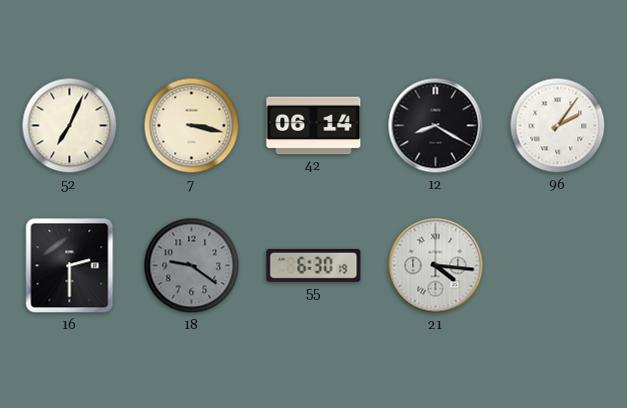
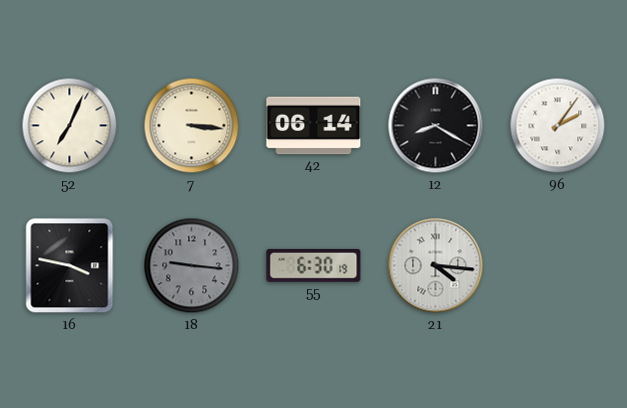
7: 3:17 -> 3:16
16: 2:30 -> 3:47
18: 9:21 -> 9:16
